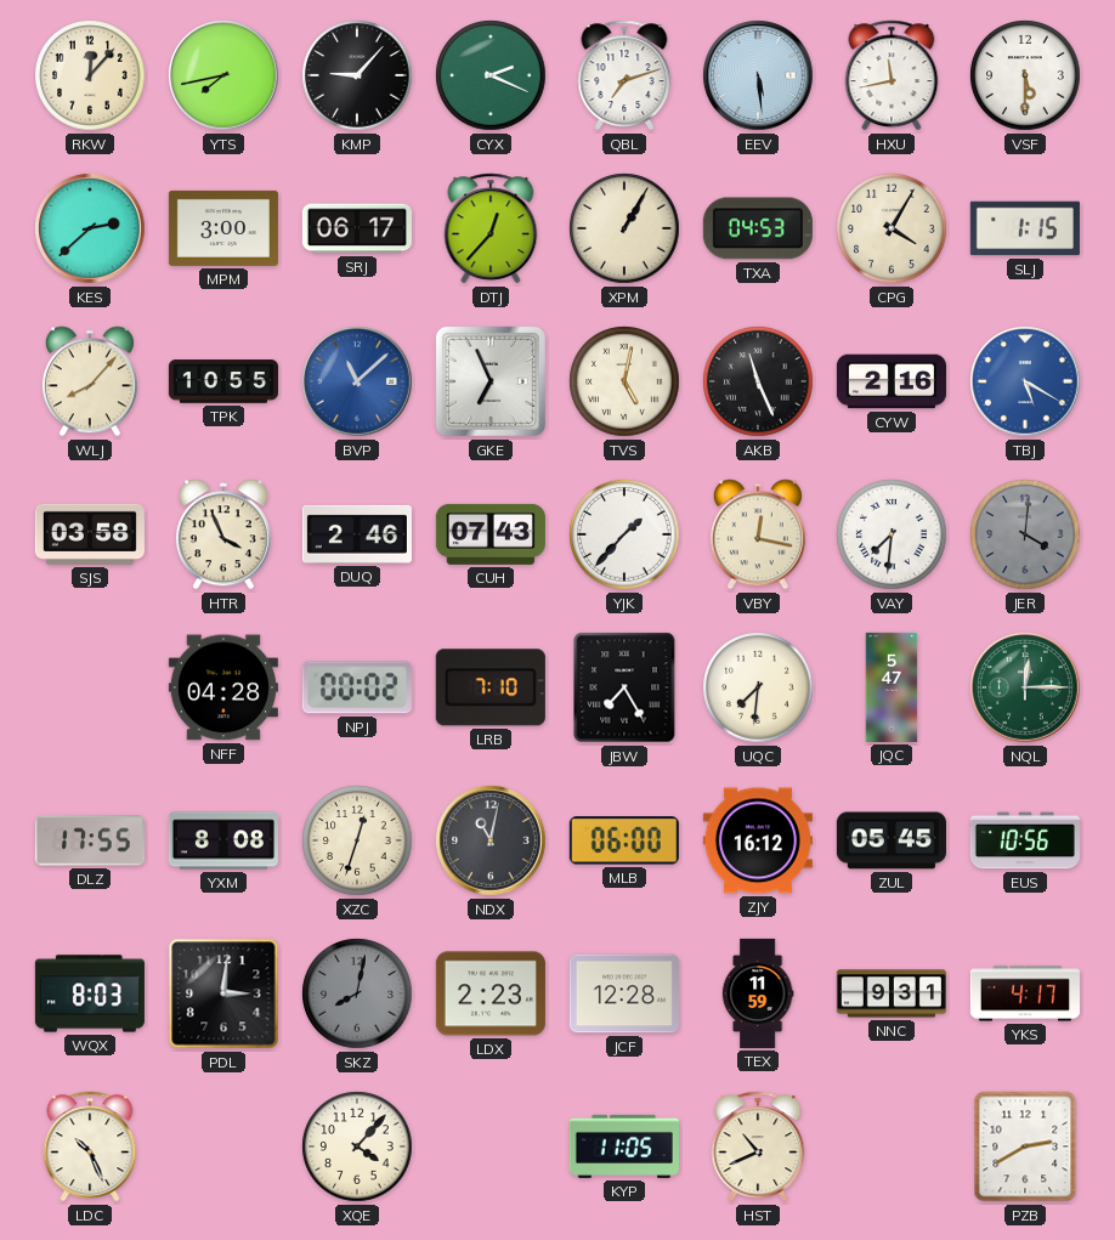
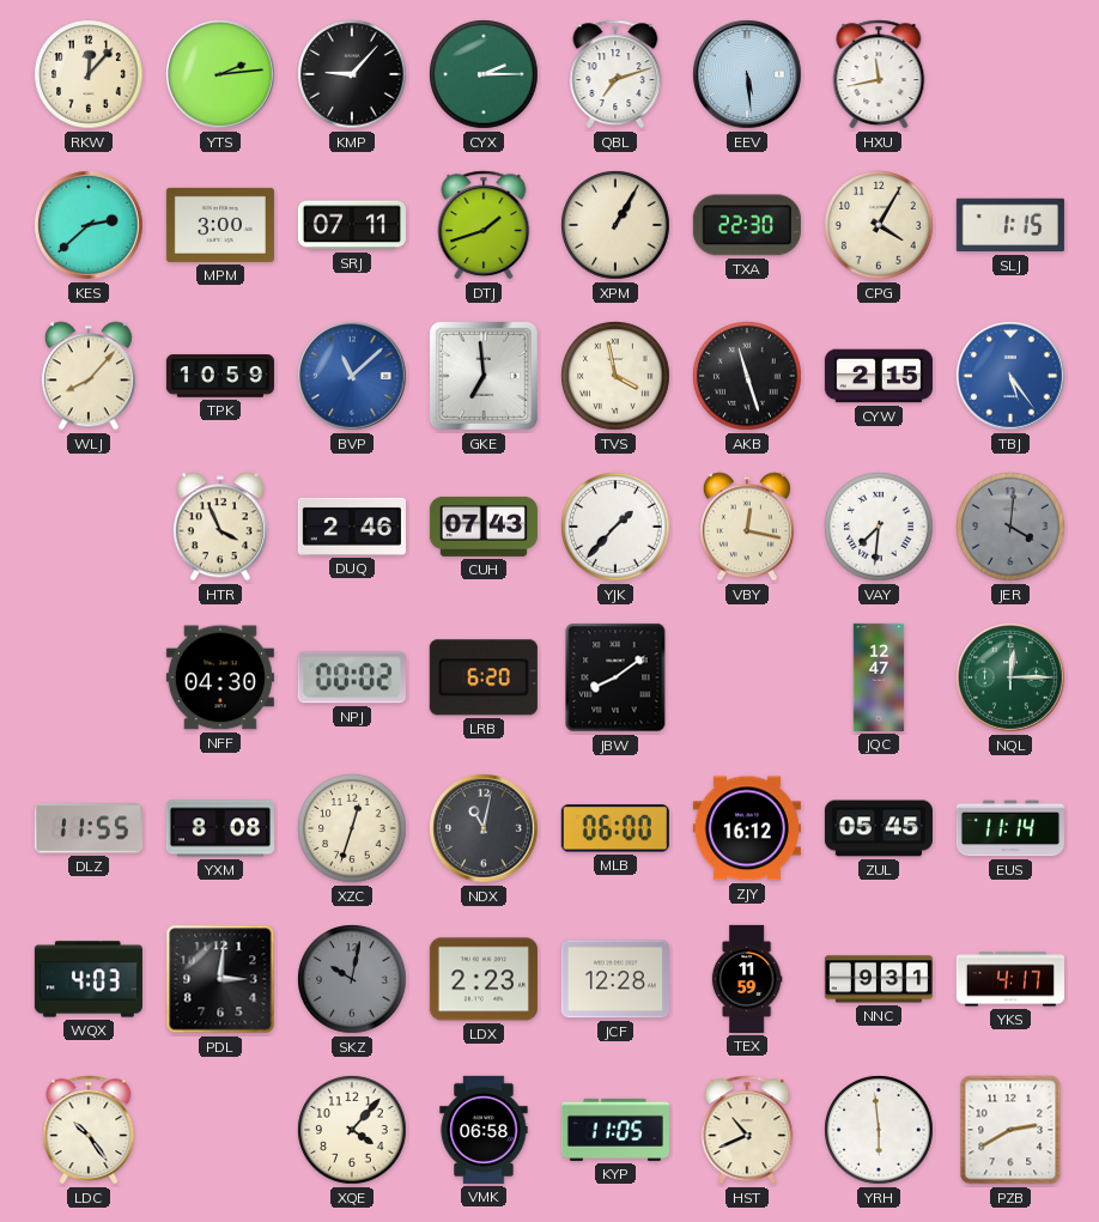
YTS: 7:43 -> 2:14
CYX: 2:19 -> 2:15
VSF: 5:30 -> none
SRJ: 06:17 -> 07:11
DTJ: 12:37 -> 1:42
TXA: 04:53 -> 22:30
TPK: 10:55 -> 10:59
GKE: 6:56 -> 6:59
TVS: 5:02 -> 3:58
AKB: 11:26 -> 11:27
CYW: 2:16 -> 2:15
TBJ: 5:20 -> 5:24
SJS: 03:58 -> none
NFF: 04:28 -> 04:30
LRB: 7:10 -> 6:20
JBW: 7:25 -> 8:09
UQC: 7:31 -> none
JQC: 5:47 -> 12:47
DLZ: 17:55 -> 11:55
EUS: 10:56 -> 11:14
WQX: 8:03 -> 4:03
SKZ: 8:02 -> 10:02
LDC: 10:26 -> 10:24
VMK: none -> 06:58
YRH: none -> 5:59
